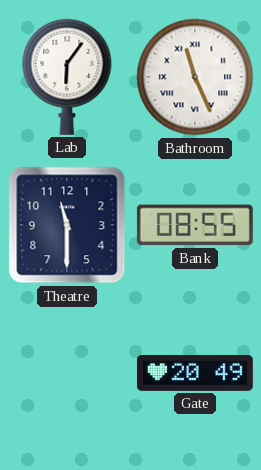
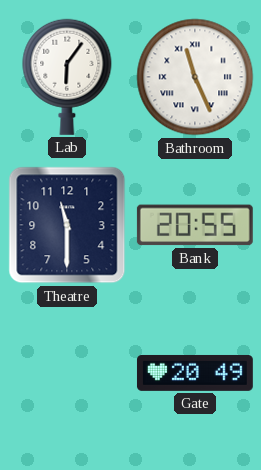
Bank: 08:55 -> 20:55
